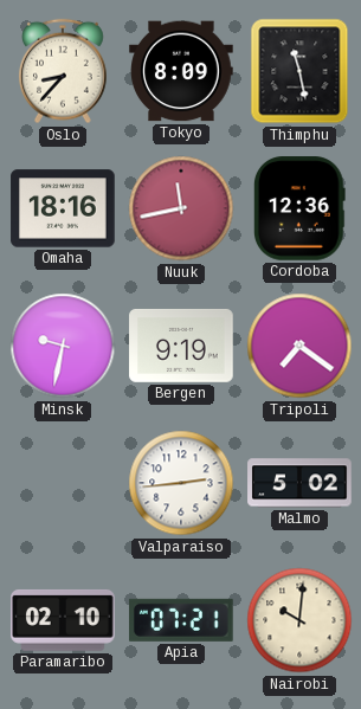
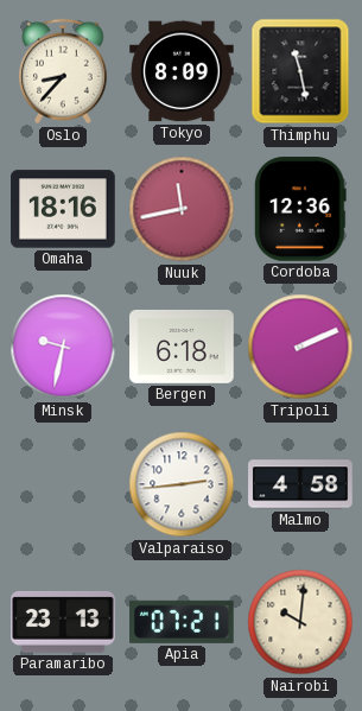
Bergen: 9:19 -> 6:18
Tripoli: 7:21 -> 2:11
Malmo: 5:02 -> 4:58
Paramaribo: 02:10 -> 23:13
